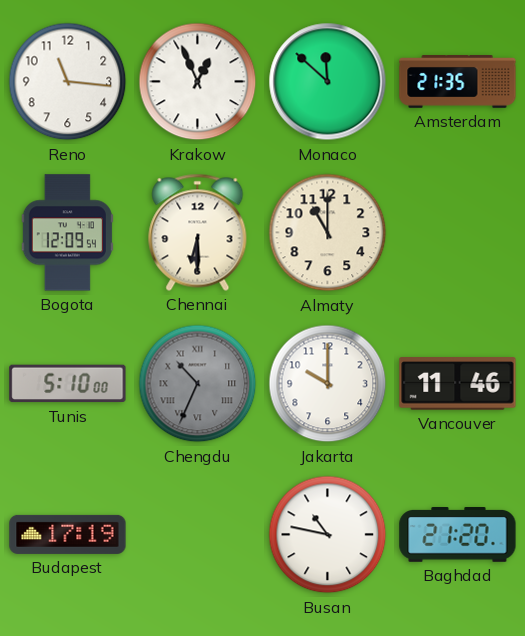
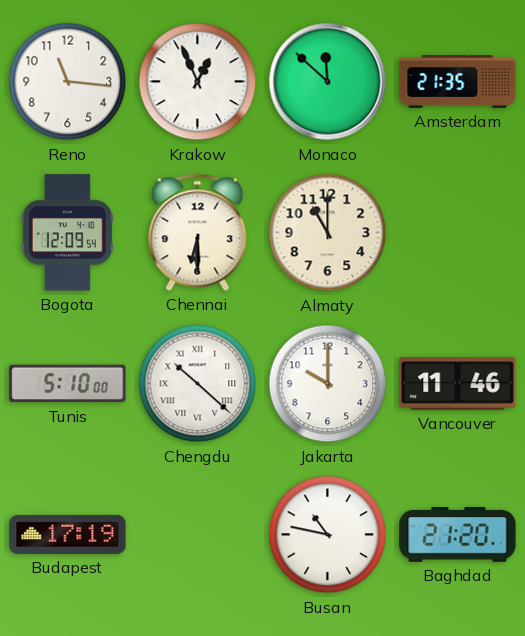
Chengdu: 10:34 -> 10:22
Chengdu dial: grey -> white
